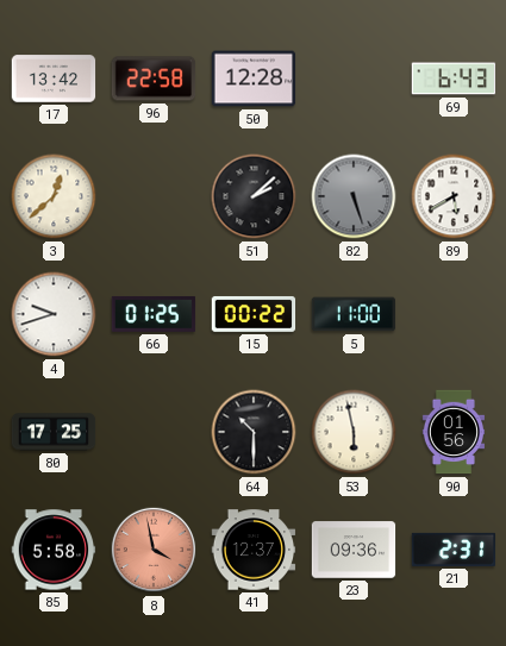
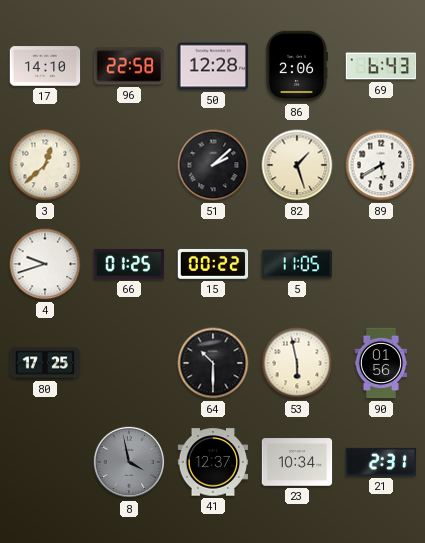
17: 13:42 -> 14:10
86: none -> 2:06
82: 5:27 -> 1:27
82 dial: grey -> cream
5: 11:00 -> 11:05
85: 5:58 -> none
8 dial: salmon -> grey
23: 09:36 -> 10:34
